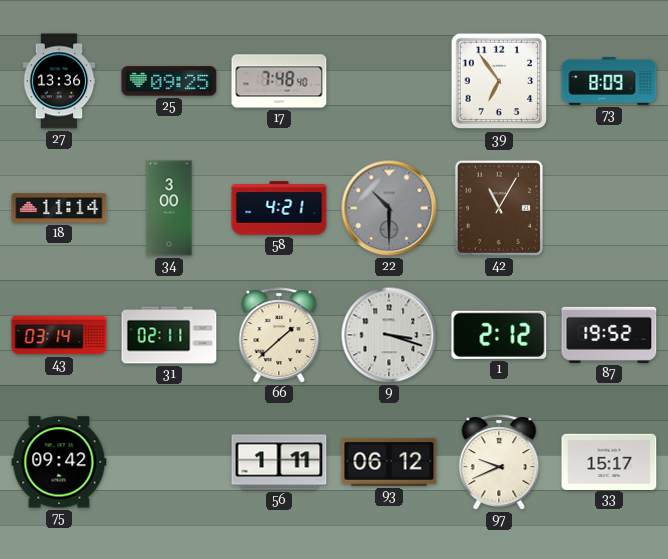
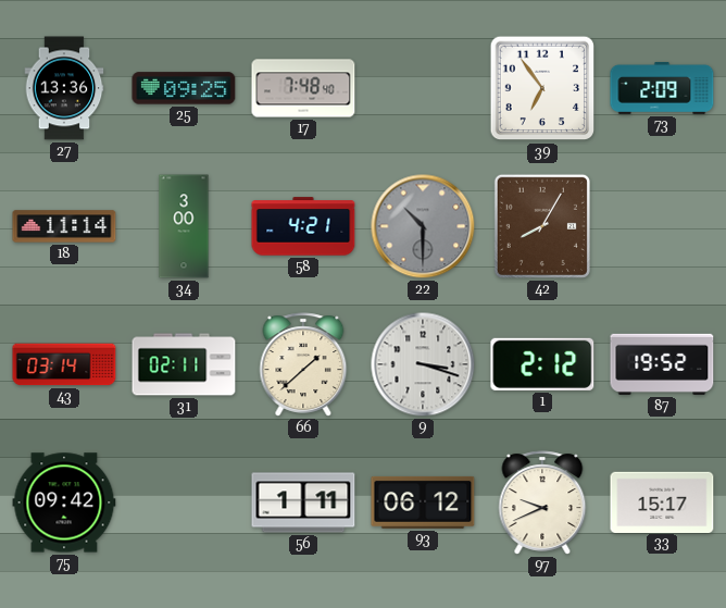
73: 8:09 -> 2:09
42: 11:05 -> 8:05
